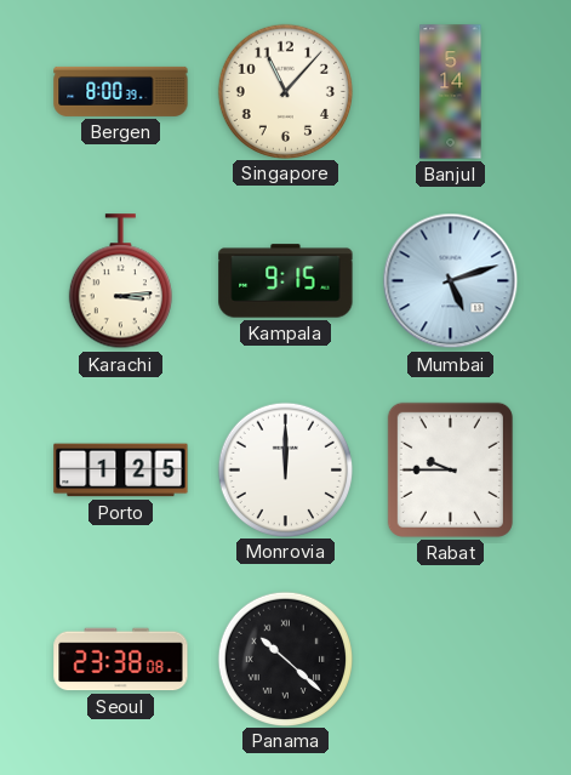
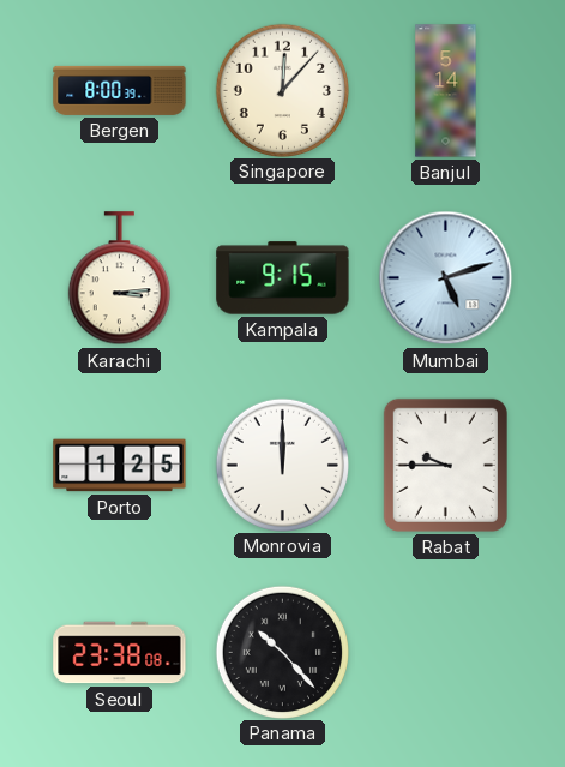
Singapore: 11:07 -> 12:07
Panama: 10:22 -> 10:23
